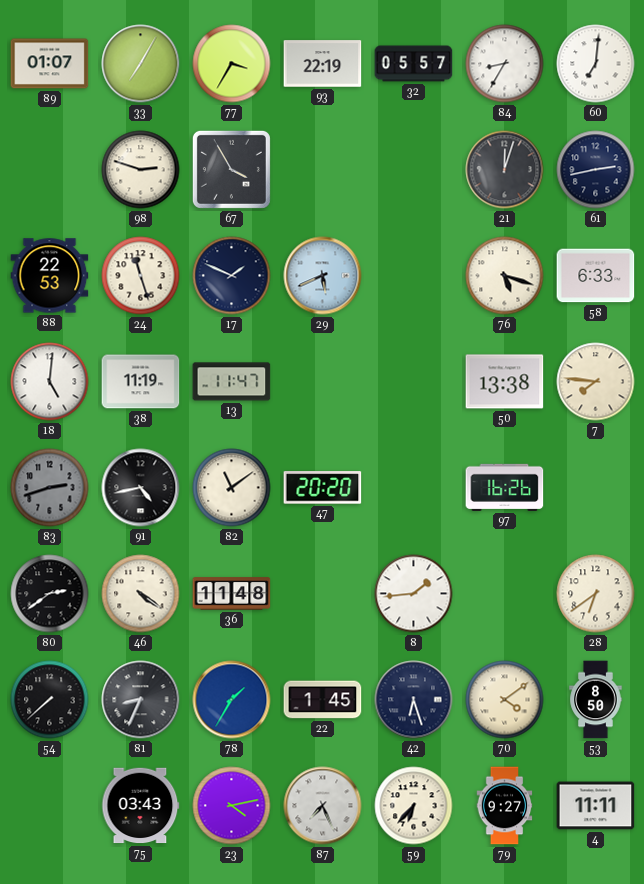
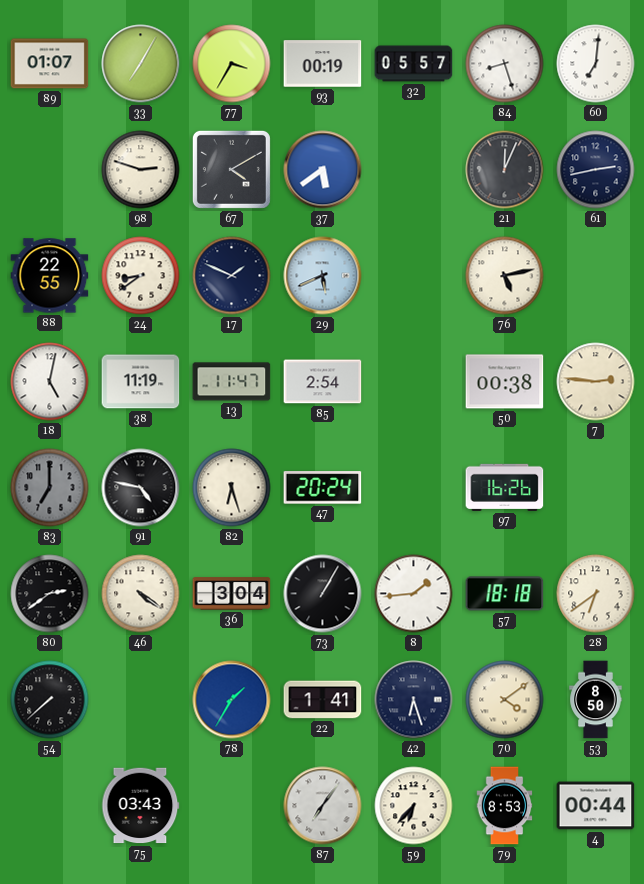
93: 22:19 -> 00:19
84: 8:35 -> 8:27
67: 3:55 -> 4:10
37: none -> 5:39
21: 12:03 -> 12:04
88: 22:53 -> 22:55
24: 11:27 -> 8:39
76: 5:18 -> 5:13
58: 6:33 -> none
18: 5:01 -> 5:02
85: none -> 2:54
50: 13:38 -> 00:38
7: 7:46 -> 2:46
83: 2:42 -> 7:00
91: 4:43 -> 4:47
82: 11:09 -> 6:27
47: 20:20 -> 20:24
36: 11:48 -> 3:04
73: none -> 1:05
57: none -> 18:18
81: 8:34 -> none
22: 1:45 -> 1:41
23: 4:13 -> none
87: 7:26 -> 7:06
79: 9:27 -> 8:53
4: 11:11 -> 00:44
